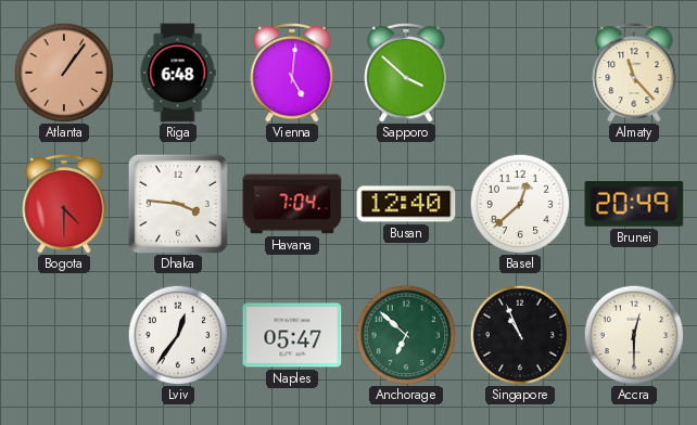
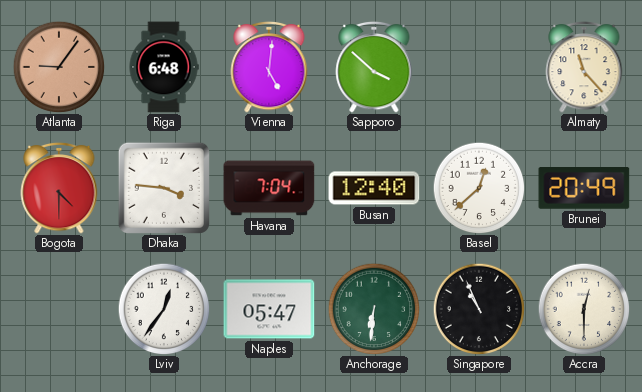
Atlanta: 1:06 -> 9:06
Anchorage: 6:52 -> 6:31
